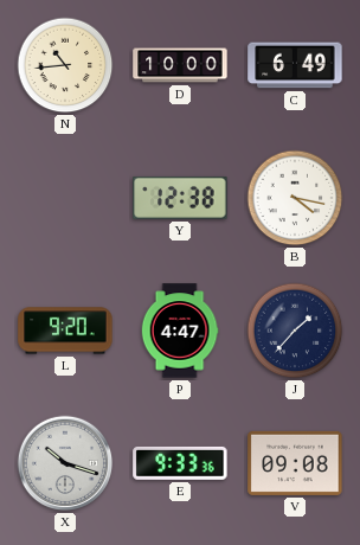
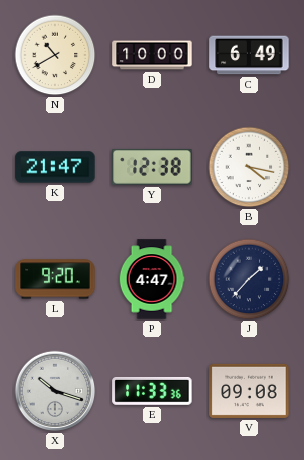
N: 10:44 -> 10:40
K: none -> 21:47
E: 9:33 -> 11:33
